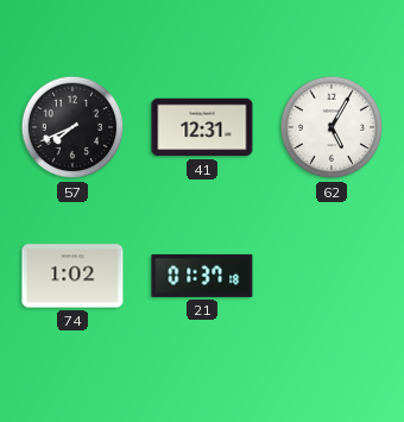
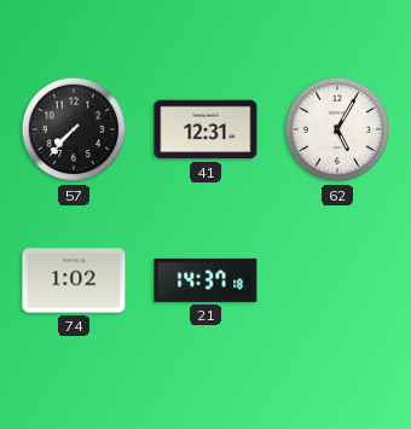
57: 7:41 -> 7:37
21: 01:37 -> 14:37
